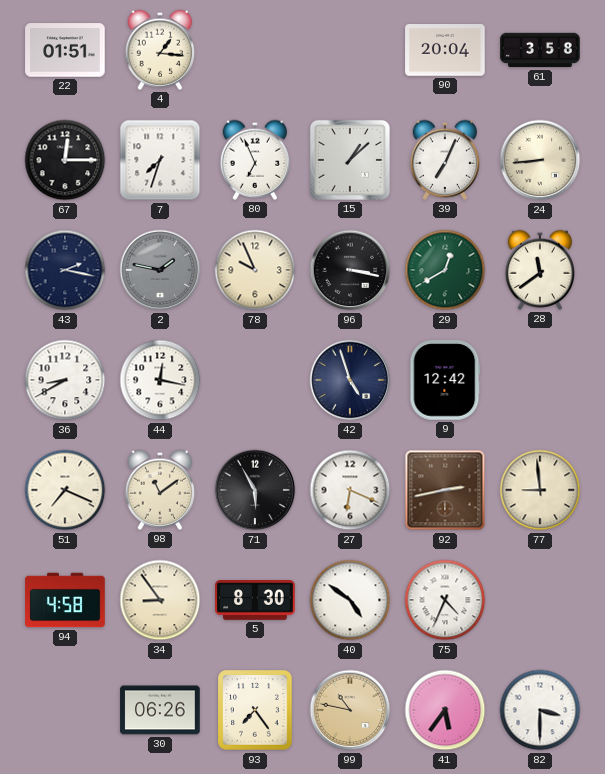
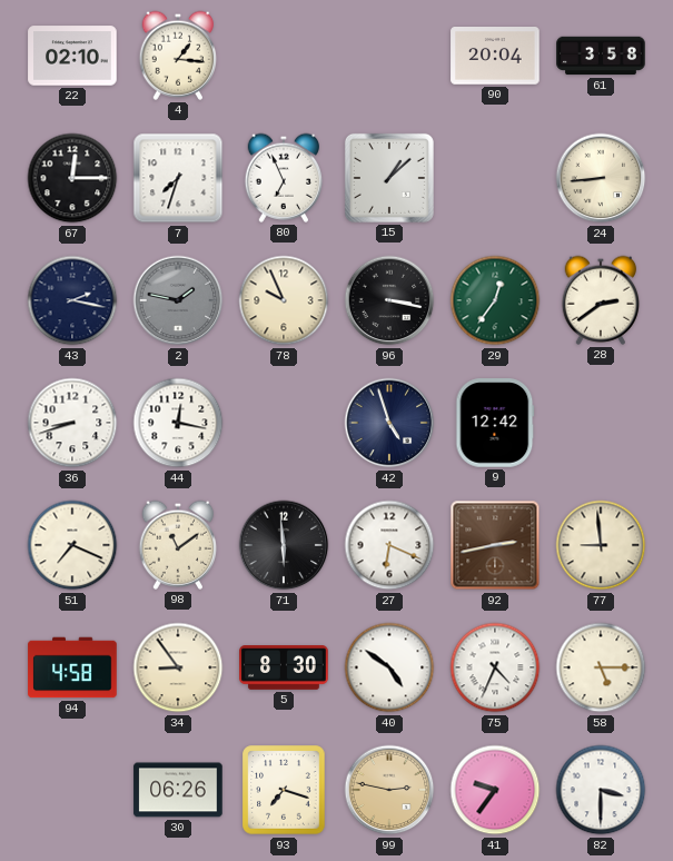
22: 01:51 -> 02:10
39: 7:04 -> none
29: 12:40 -> 12:36
28: 11:39 -> 2:39
36: 8:40 -> 8:42
71: 5:55 -> 5:59
58: none -> 5:15
93: 7:24 -> 7:18
99: 10:47 -> 2:47
41: 5:36 -> 9:36
